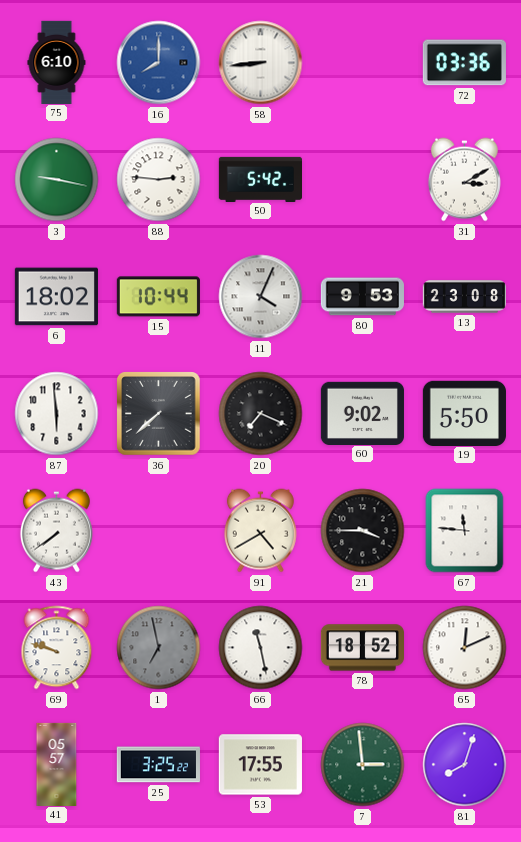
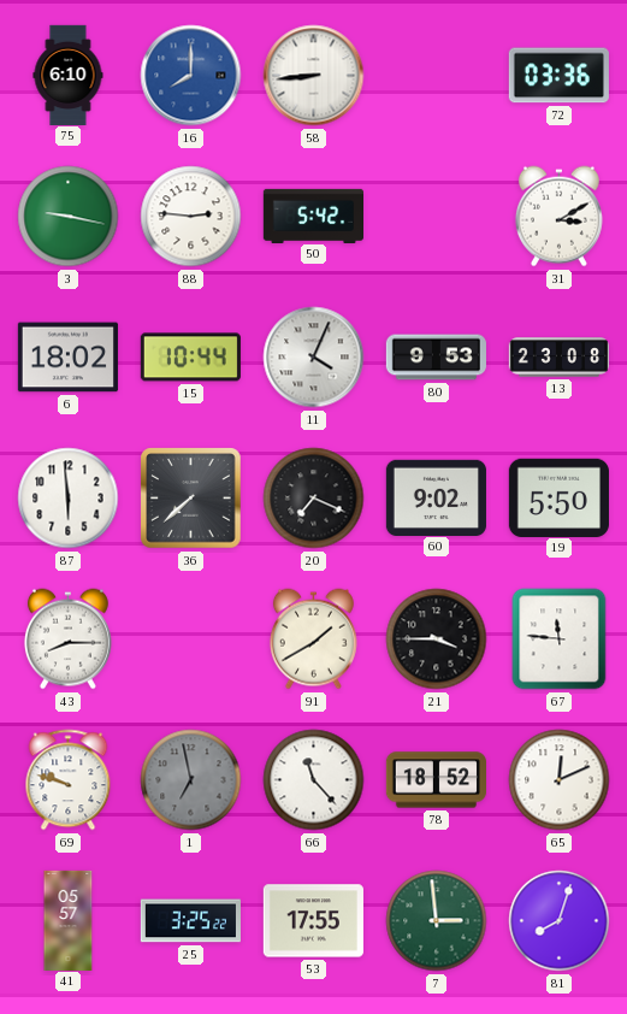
43: 7:39 -> 8:15
91: 4:40 -> 1:40
66: 11:28 -> 11:23
